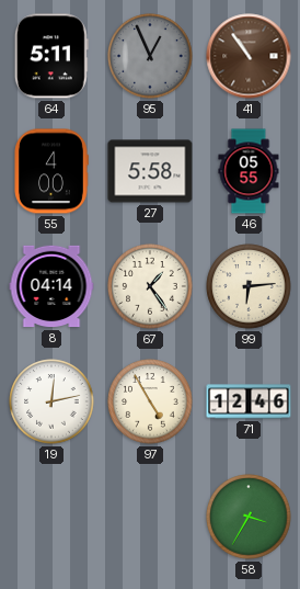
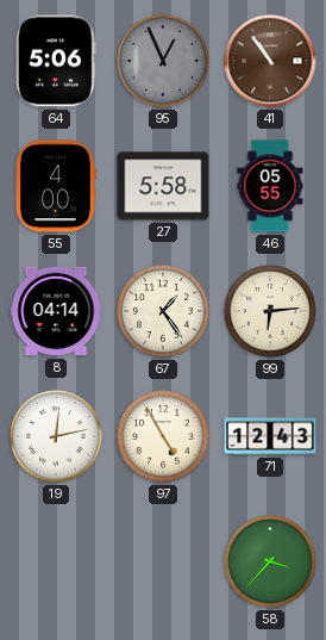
64: 5:11 -> 5:06
71: 12:46 -> 12:43
58: 3:35 -> 3:37
